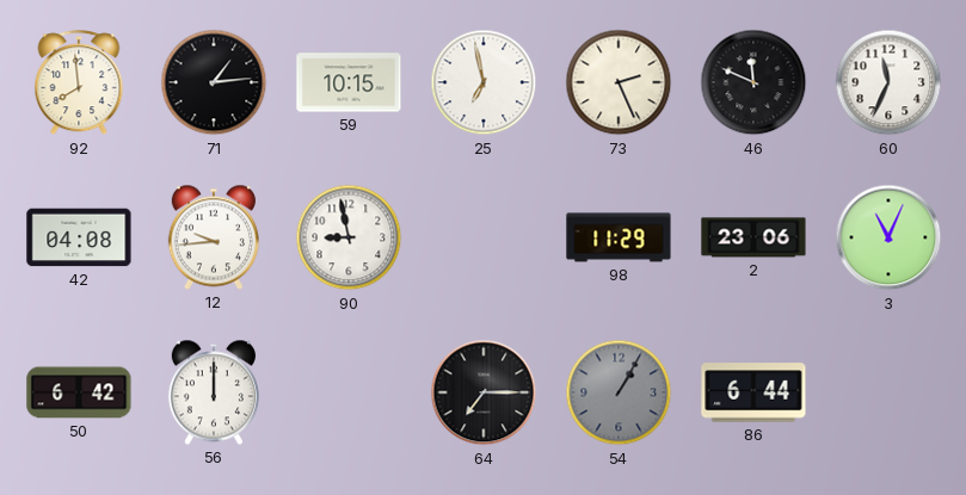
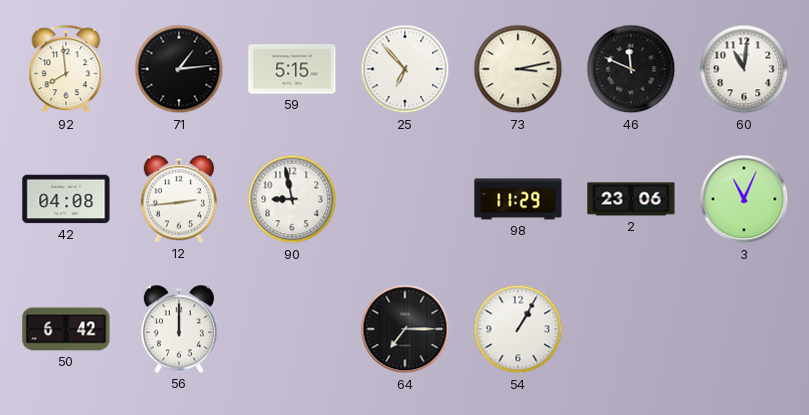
59: 10:15 -> 5:15
25: 6:58 -> 6:53
73: 2:26 -> 3:13
60: 11:34 -> 11:01
12: 9:44 -> 2:44
54 dial: grey -> white
86: 6:44 -> none
